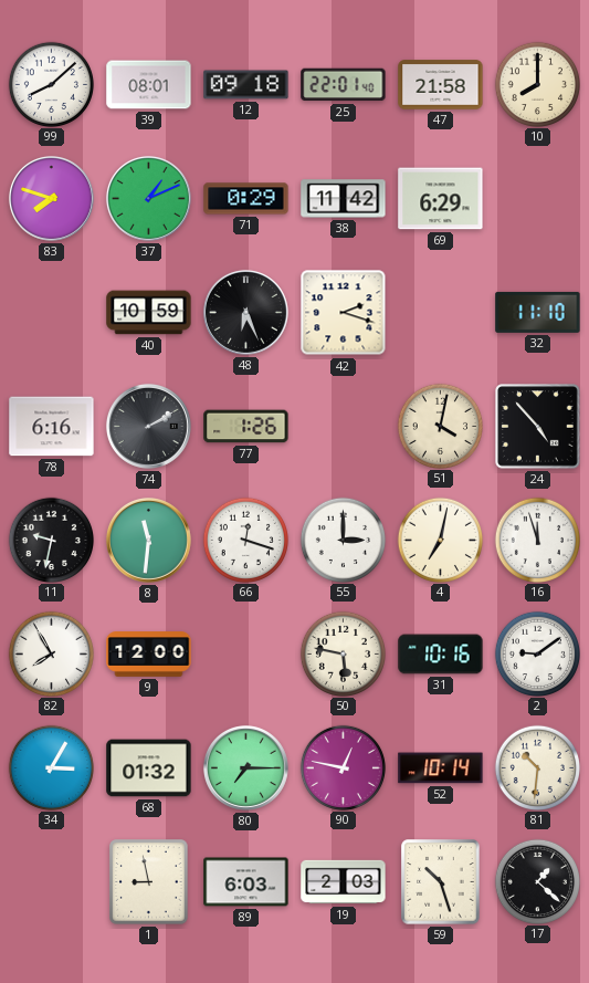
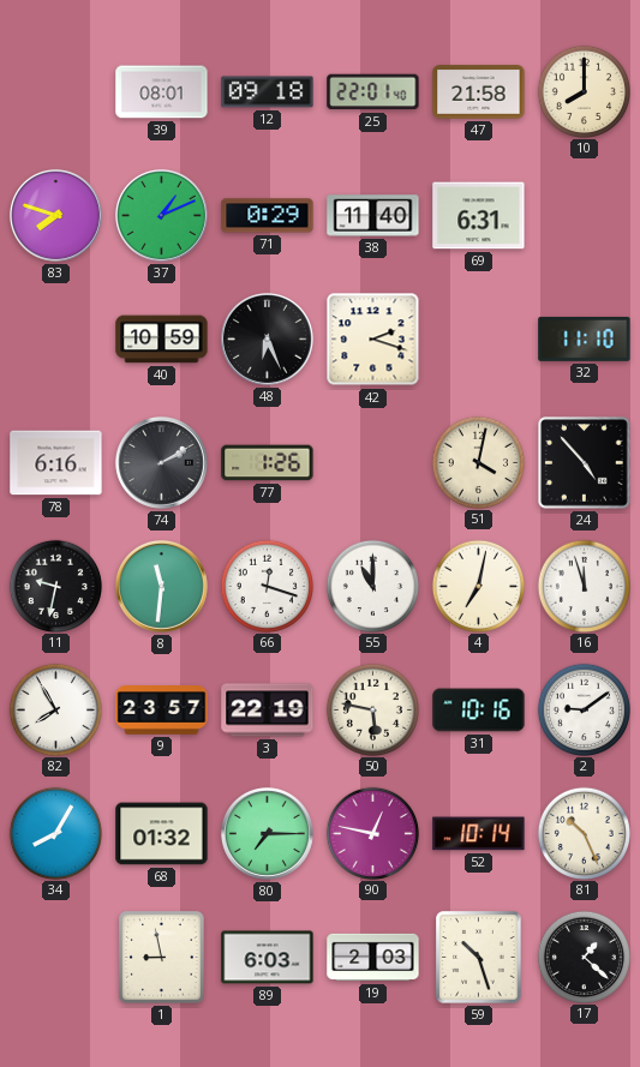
99: 8:08 -> none
38: 11:42 -> 11:40
69: 6:29 -> 6:31
55: 3:00 -> 11:00
9: 12:00 -> 23:57
3: none -> 22:19
34: 3:05 -> 8:05
81: 10:31 -> 10:26
